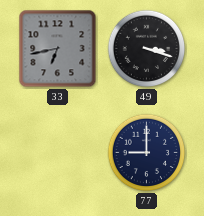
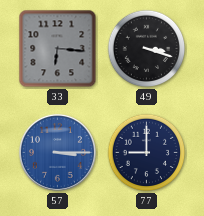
33: 6:43 -> 6:16
57: none -> 3:15
